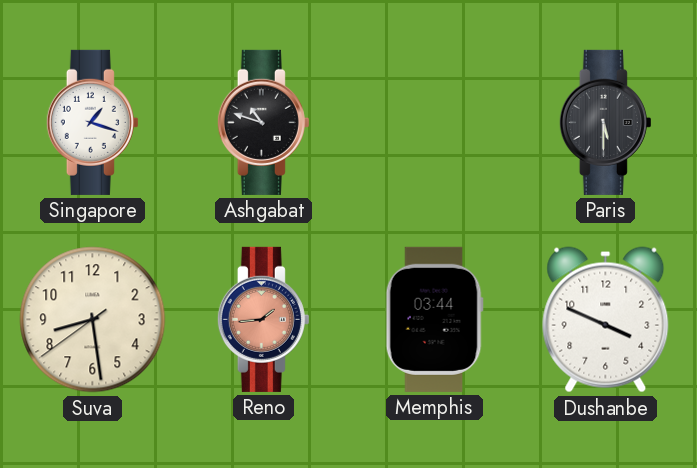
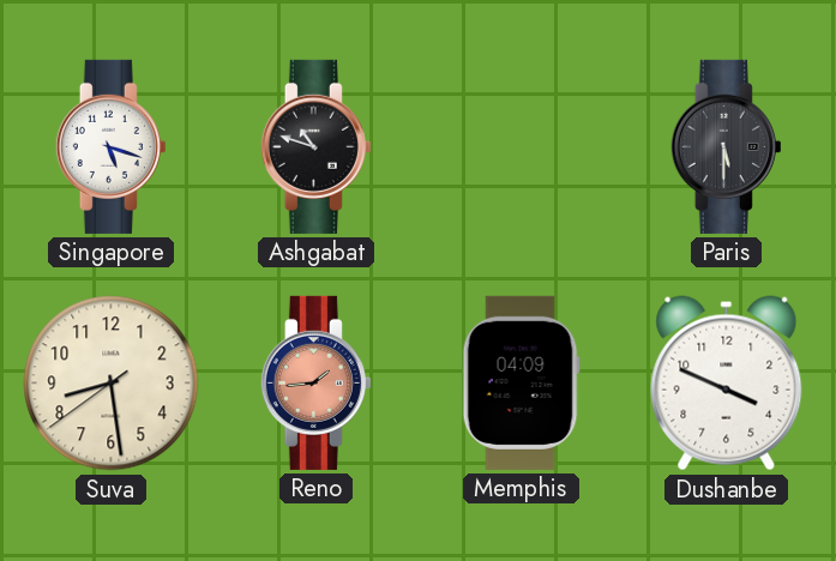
Singapore: 1:18 -> 5:18
Memphis: 03:44 -> 04:09
